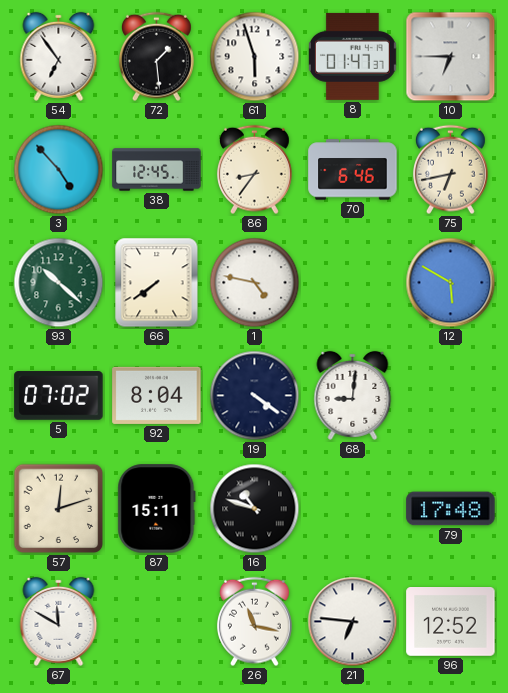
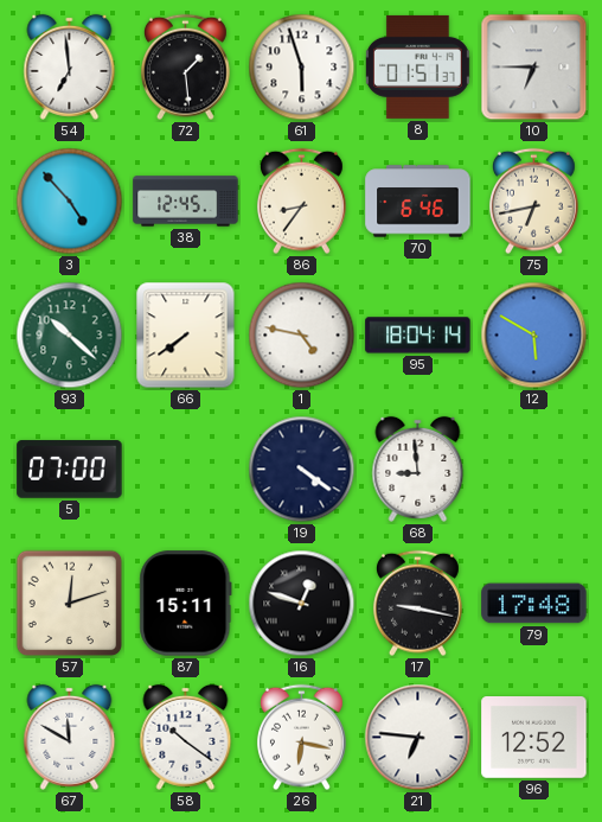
54: 6:54 -> 6:59
8: 01:47 -> 01:51
95: none -> 18:04
5: 07:02 -> 07:00
92: 8:04 -> none
68: 9:01 -> 8:59
16: 10:48 -> 12:48
17: none -> 9:17
58: none -> 10:21
26: 11:17 -> 6:17
